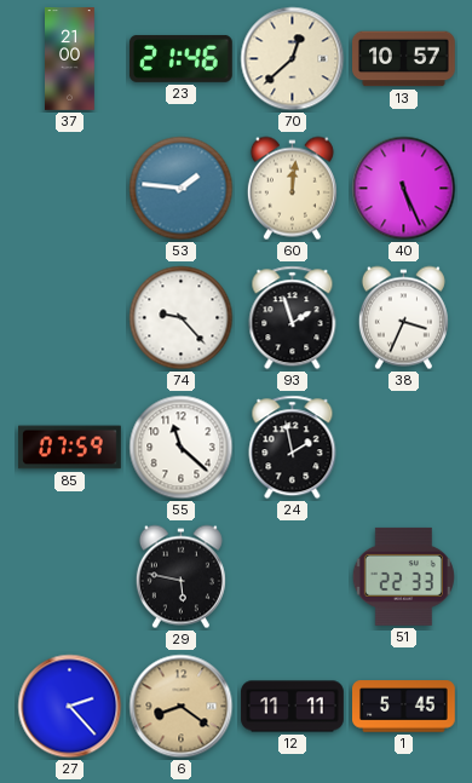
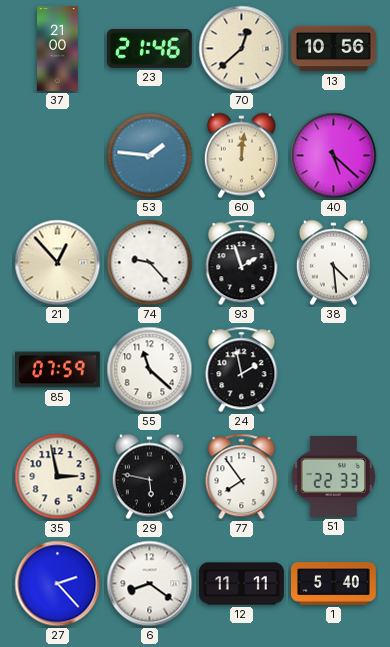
13: 10:57 -> 10:56
40: 5:26 -> 5:22
21: none -> 12:53
38: 3:34 -> 4:29
35: none -> 2:58
77: none -> 7:54
6 dial: champagne -> white
1: 5:45 -> 5:40
